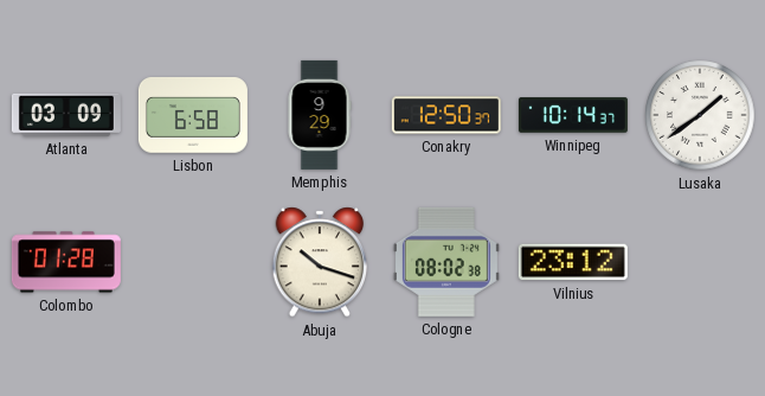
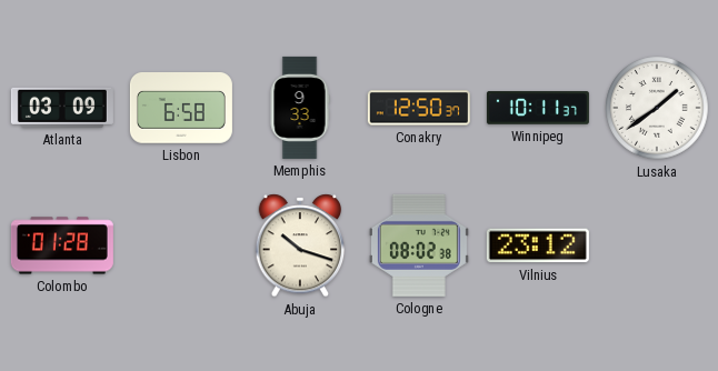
Memphis: 9:29 -> 9:33
Winnipeg: 10:14 -> 10:11
